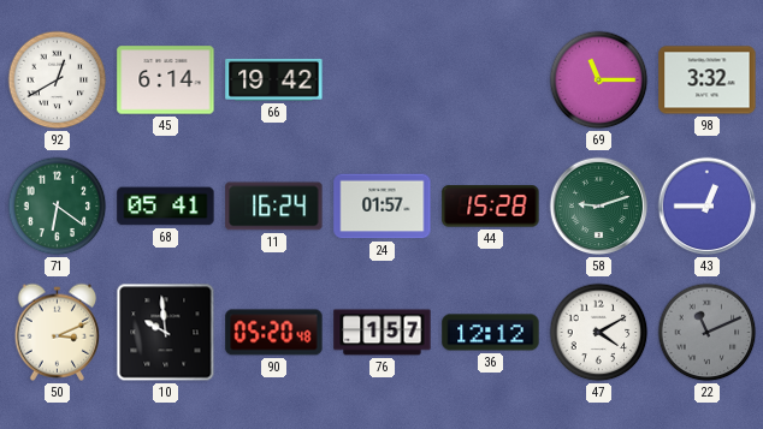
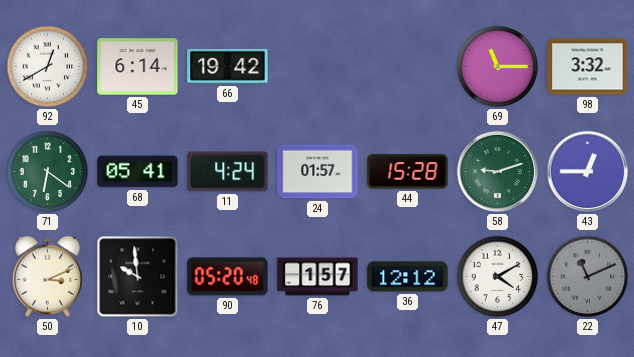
11: 16:24 -> 4:24
